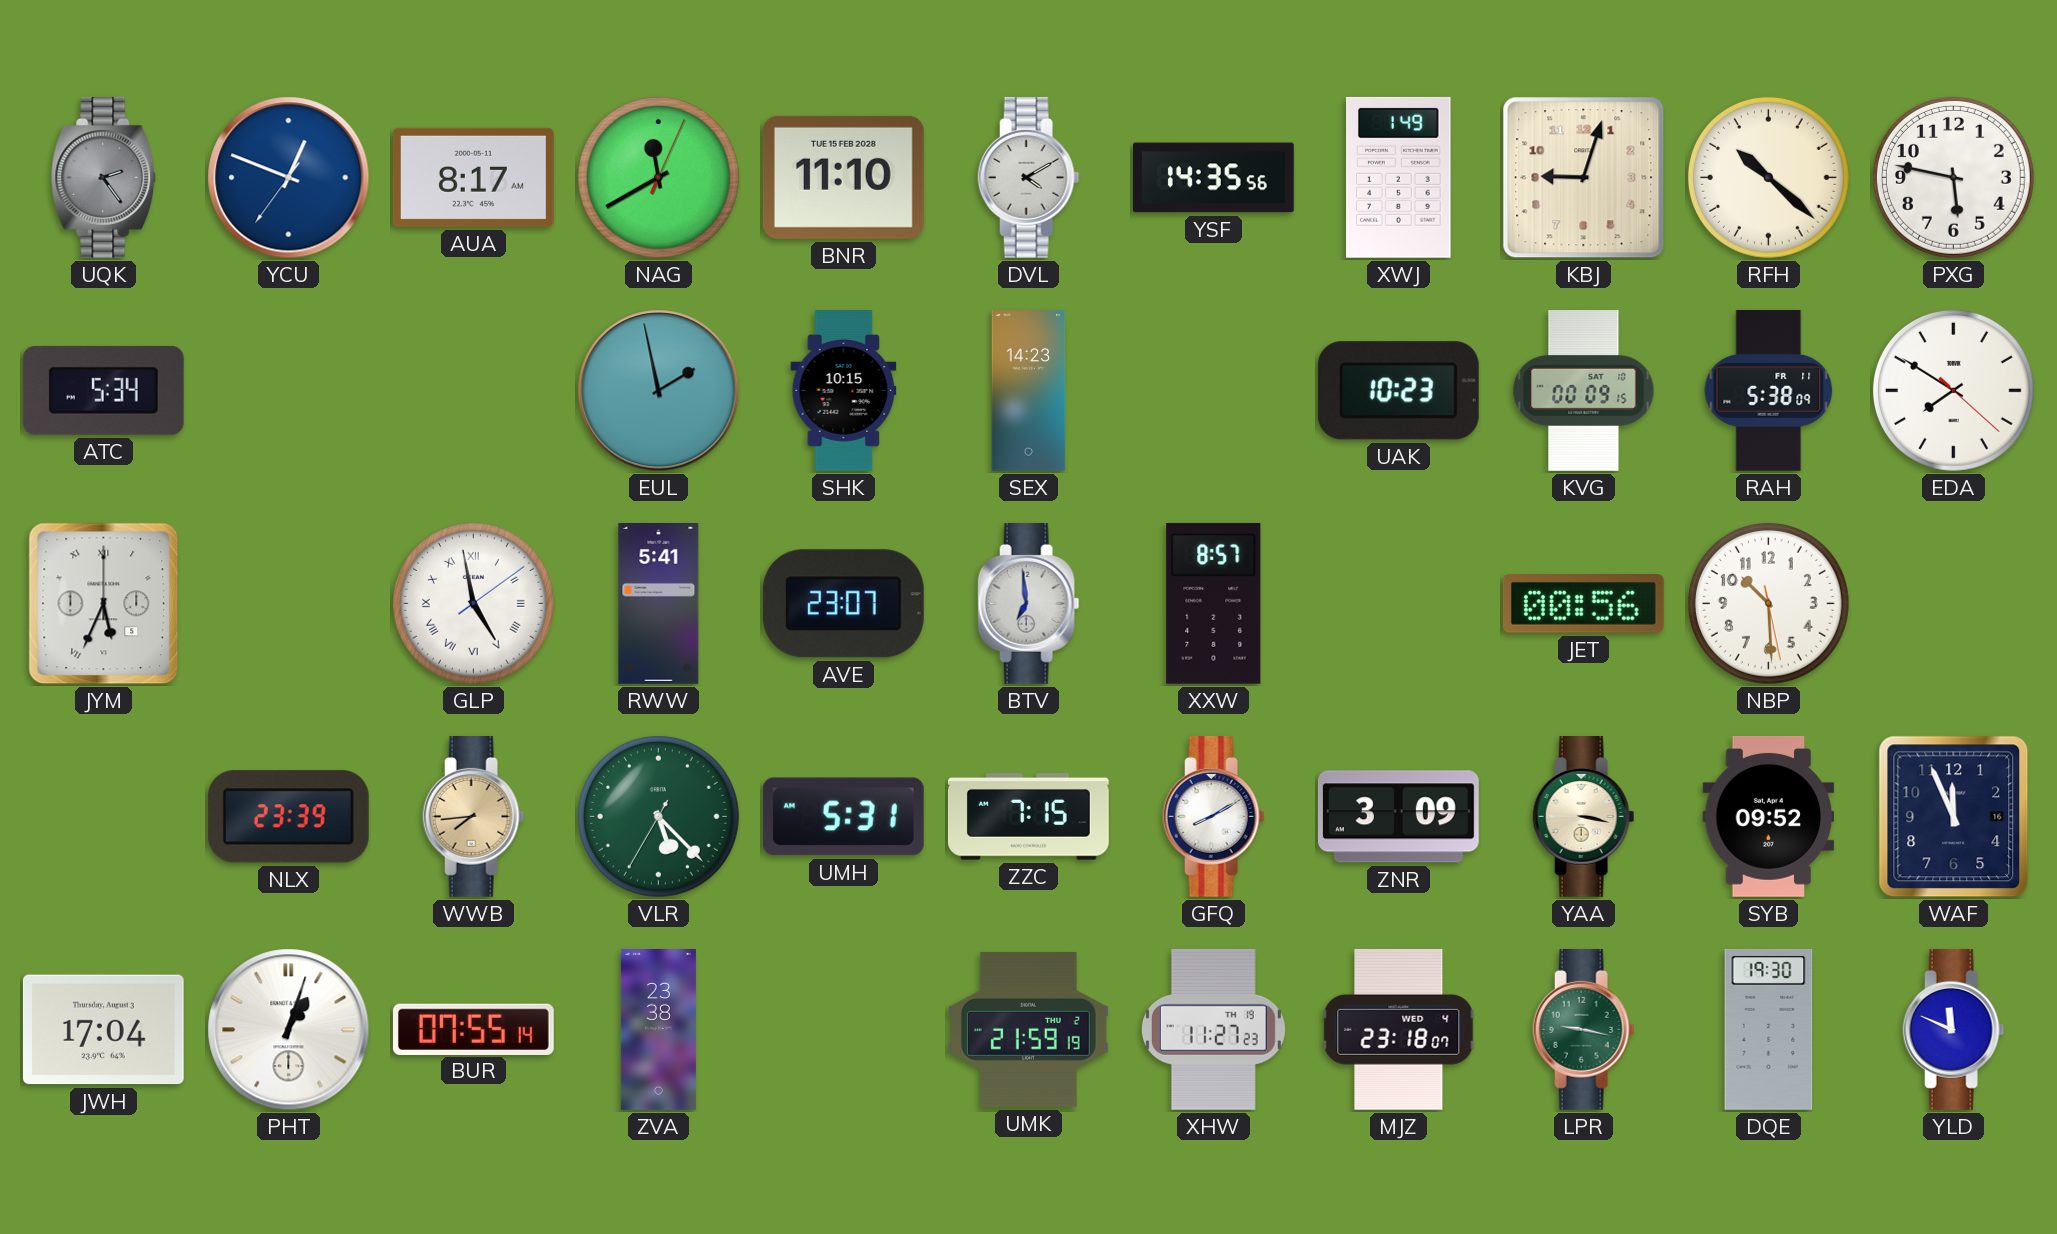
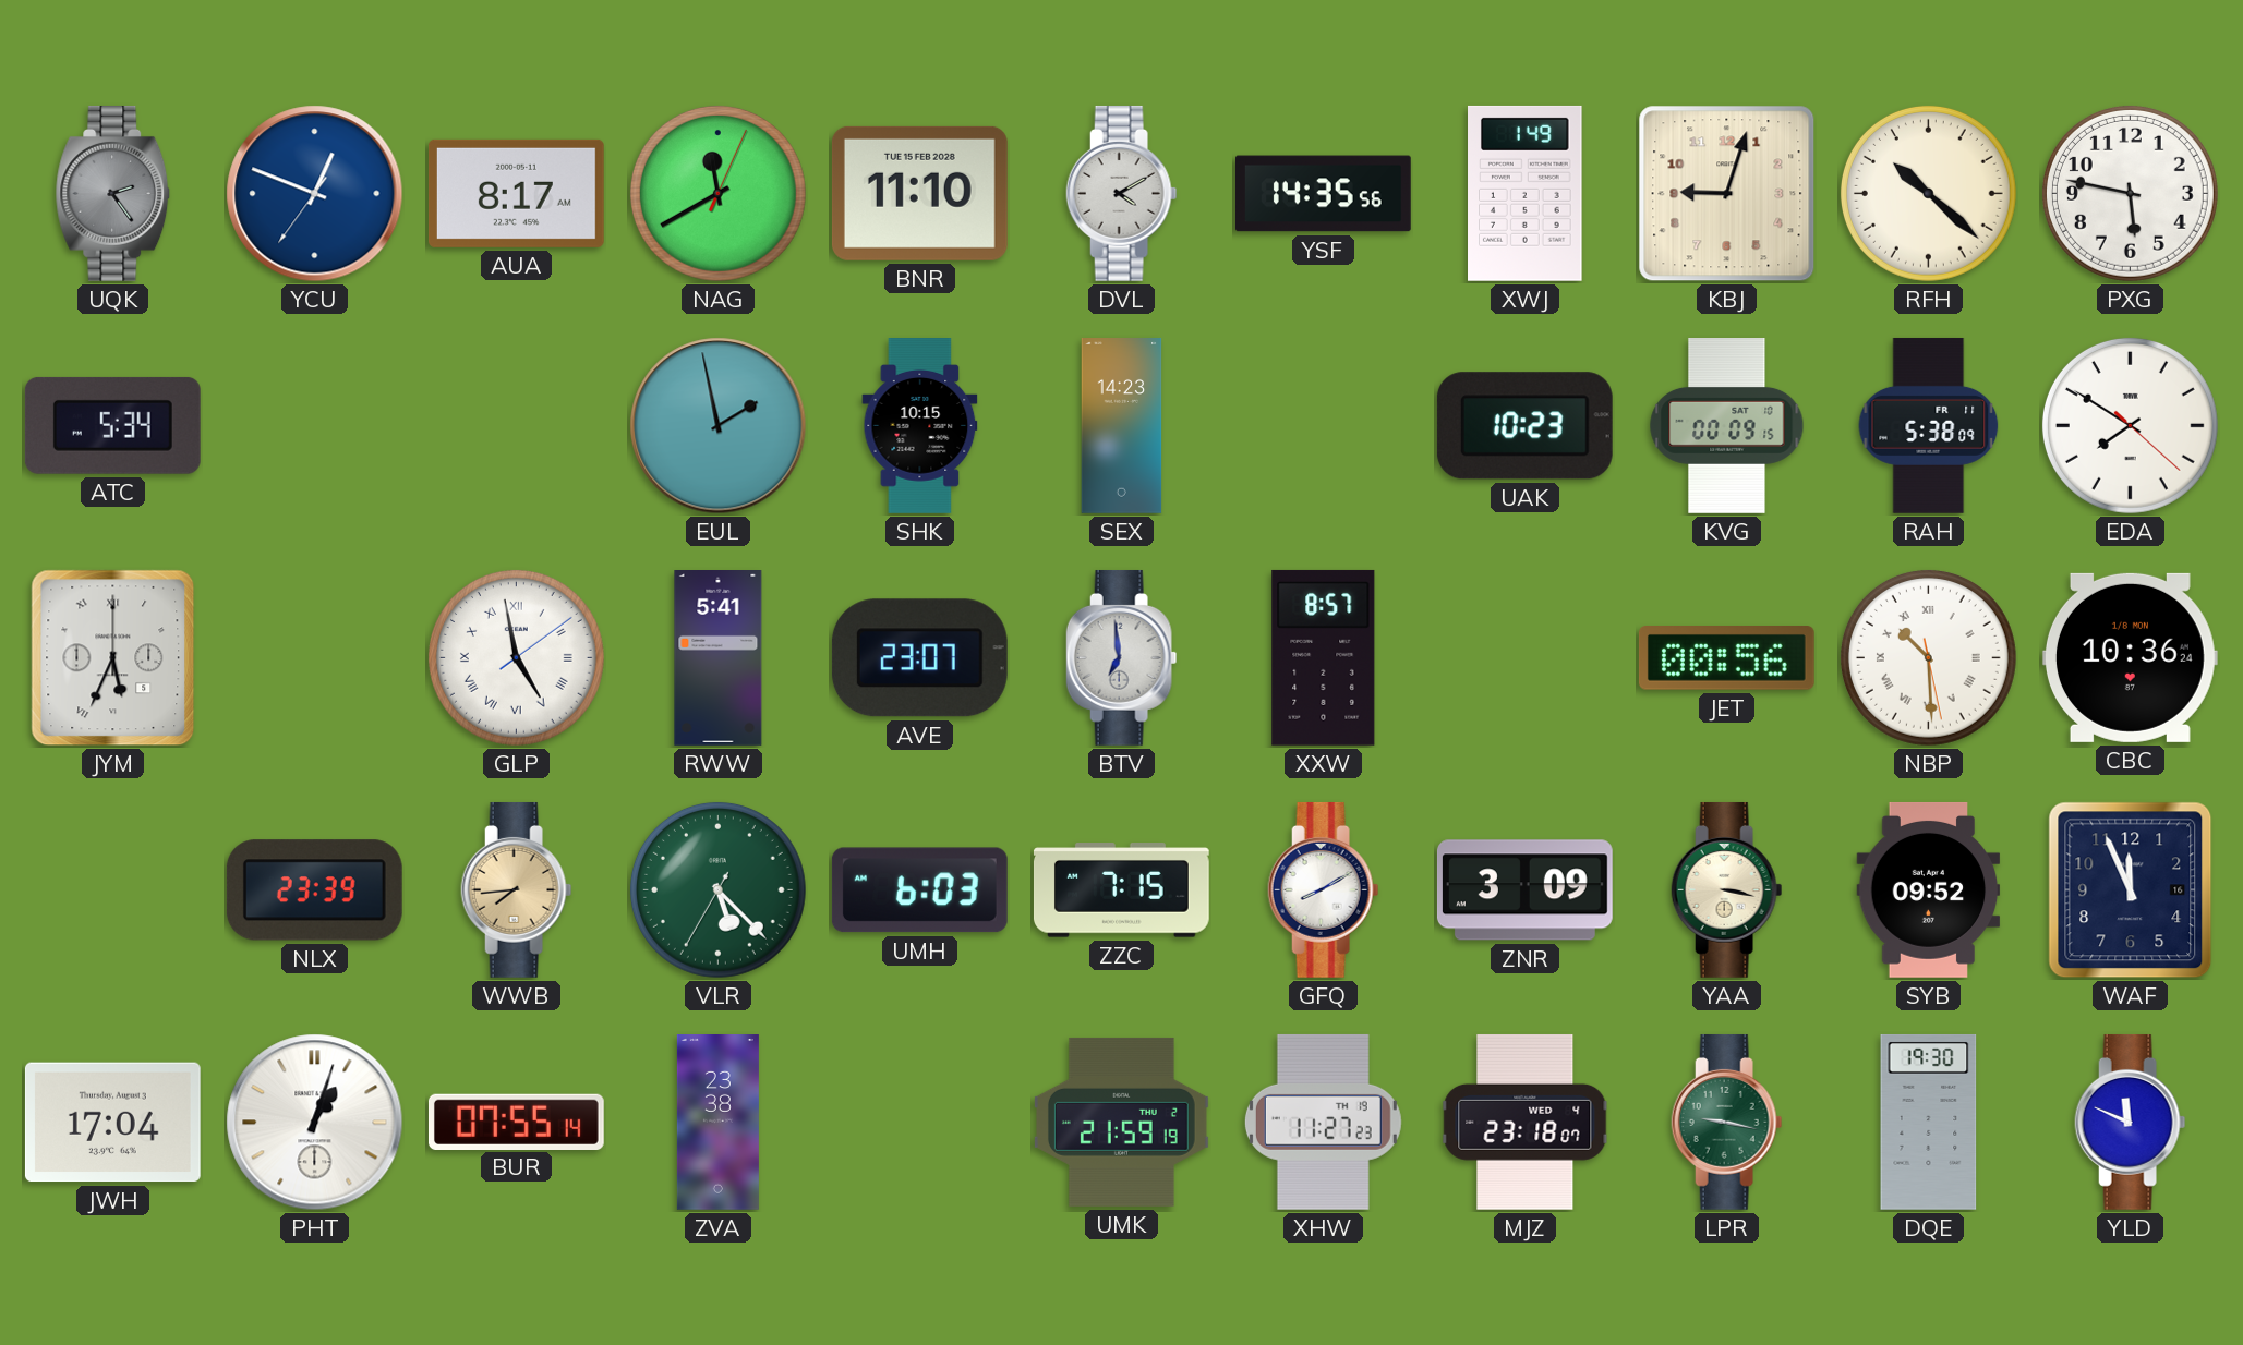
NBP numerals: Arabic -> Roman
CBC: none -> 10:36
UMH: 5:31 -> 6:03
